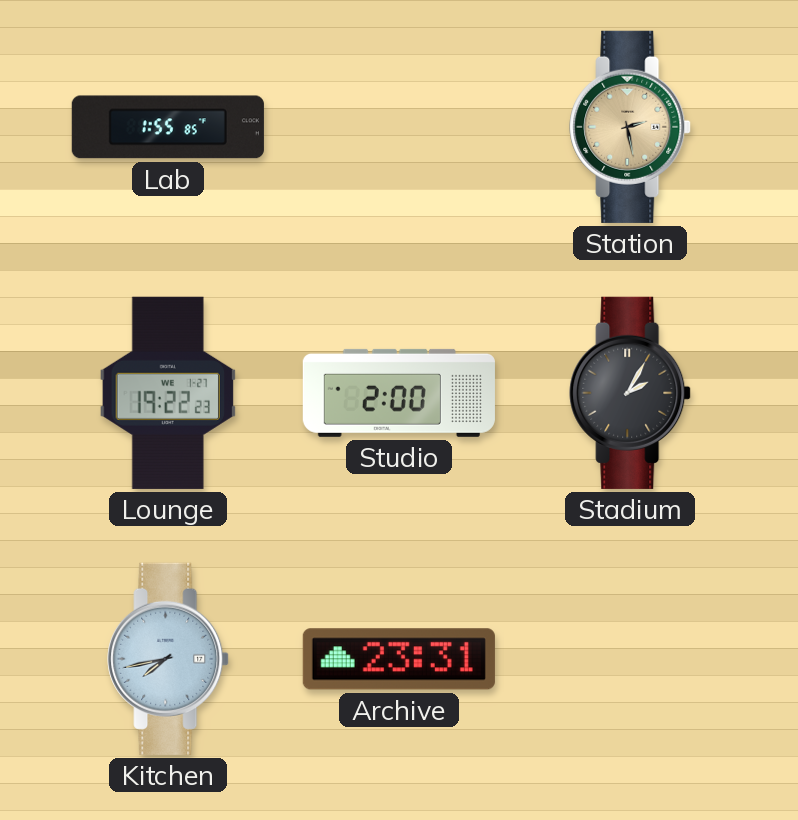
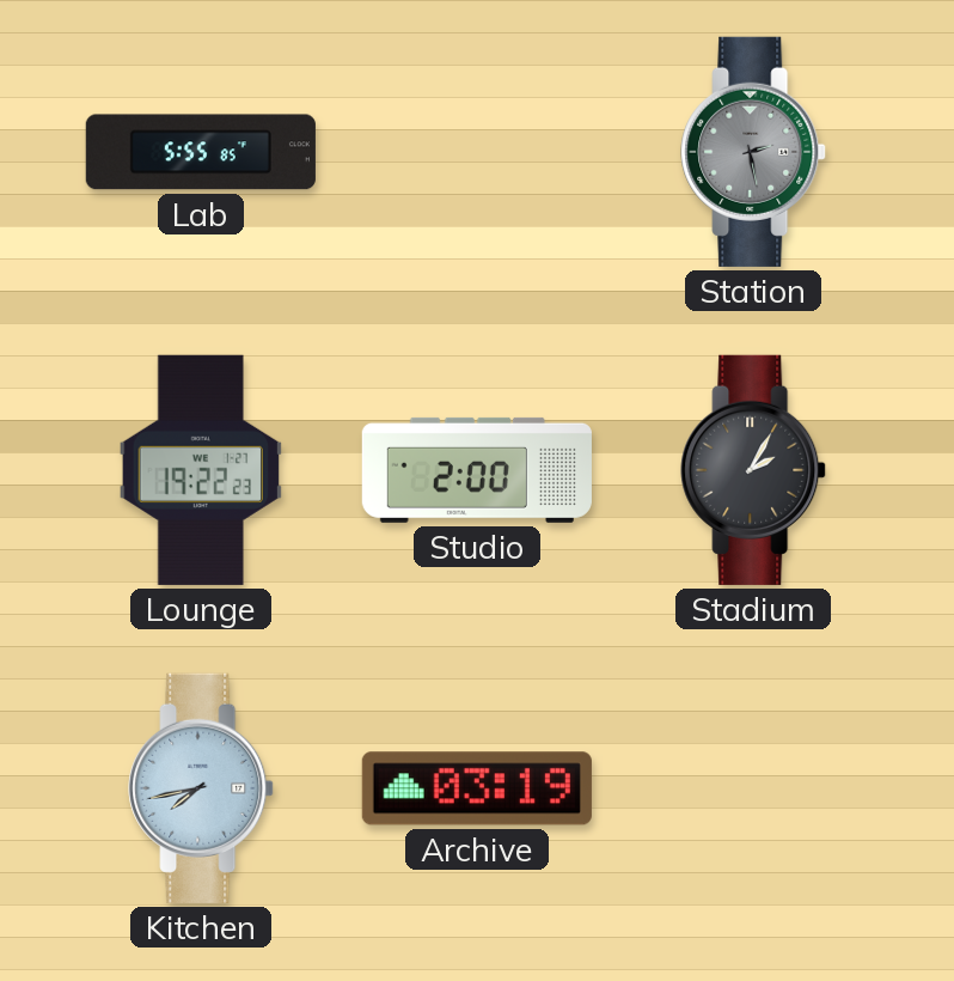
Lab: 1:55 -> 5:55
Station dial: champagne -> grey
Archive: 23:31 -> 03:19
